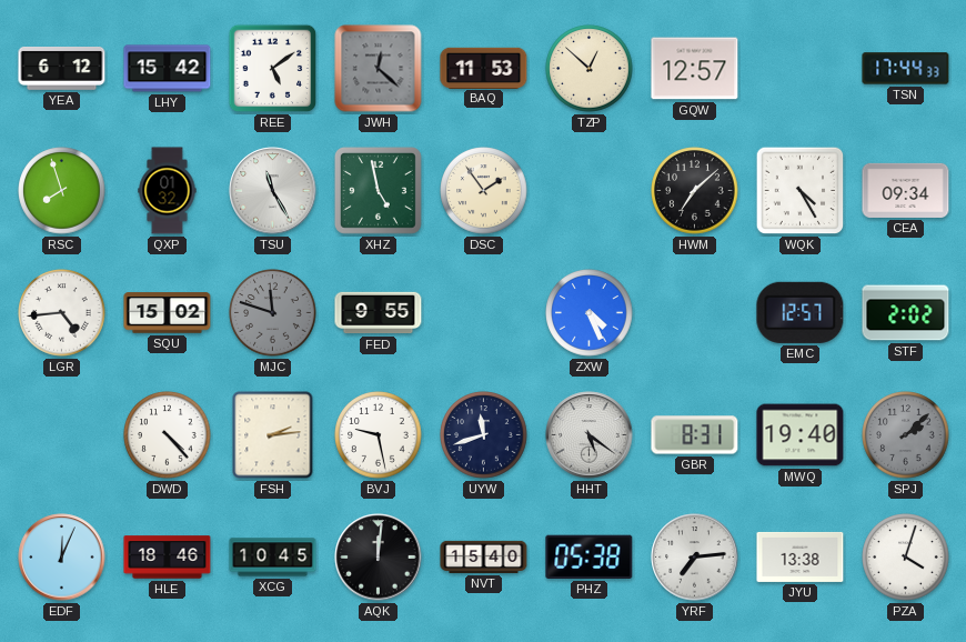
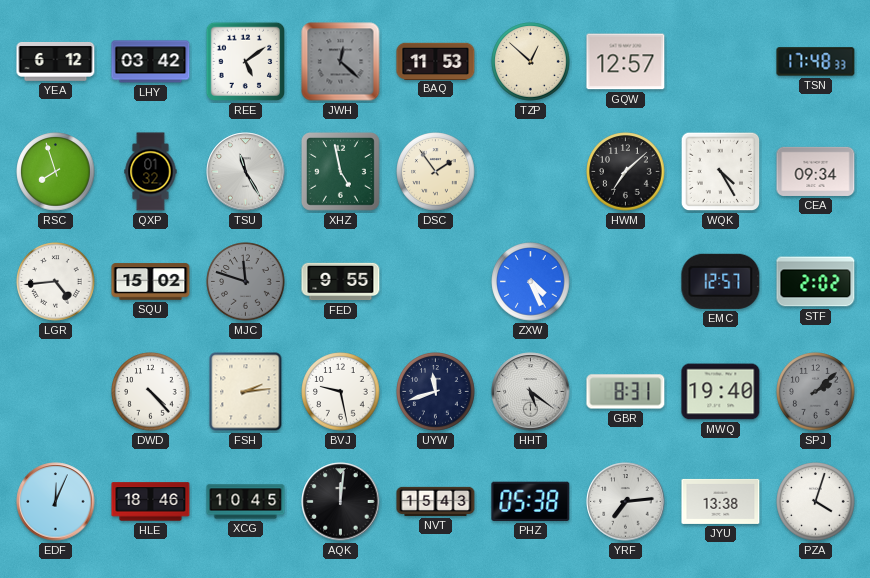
LHY: 15:42 -> 03:42
TSN: 17:44 -> 17:48
NVT: 15:40 -> 15:43
